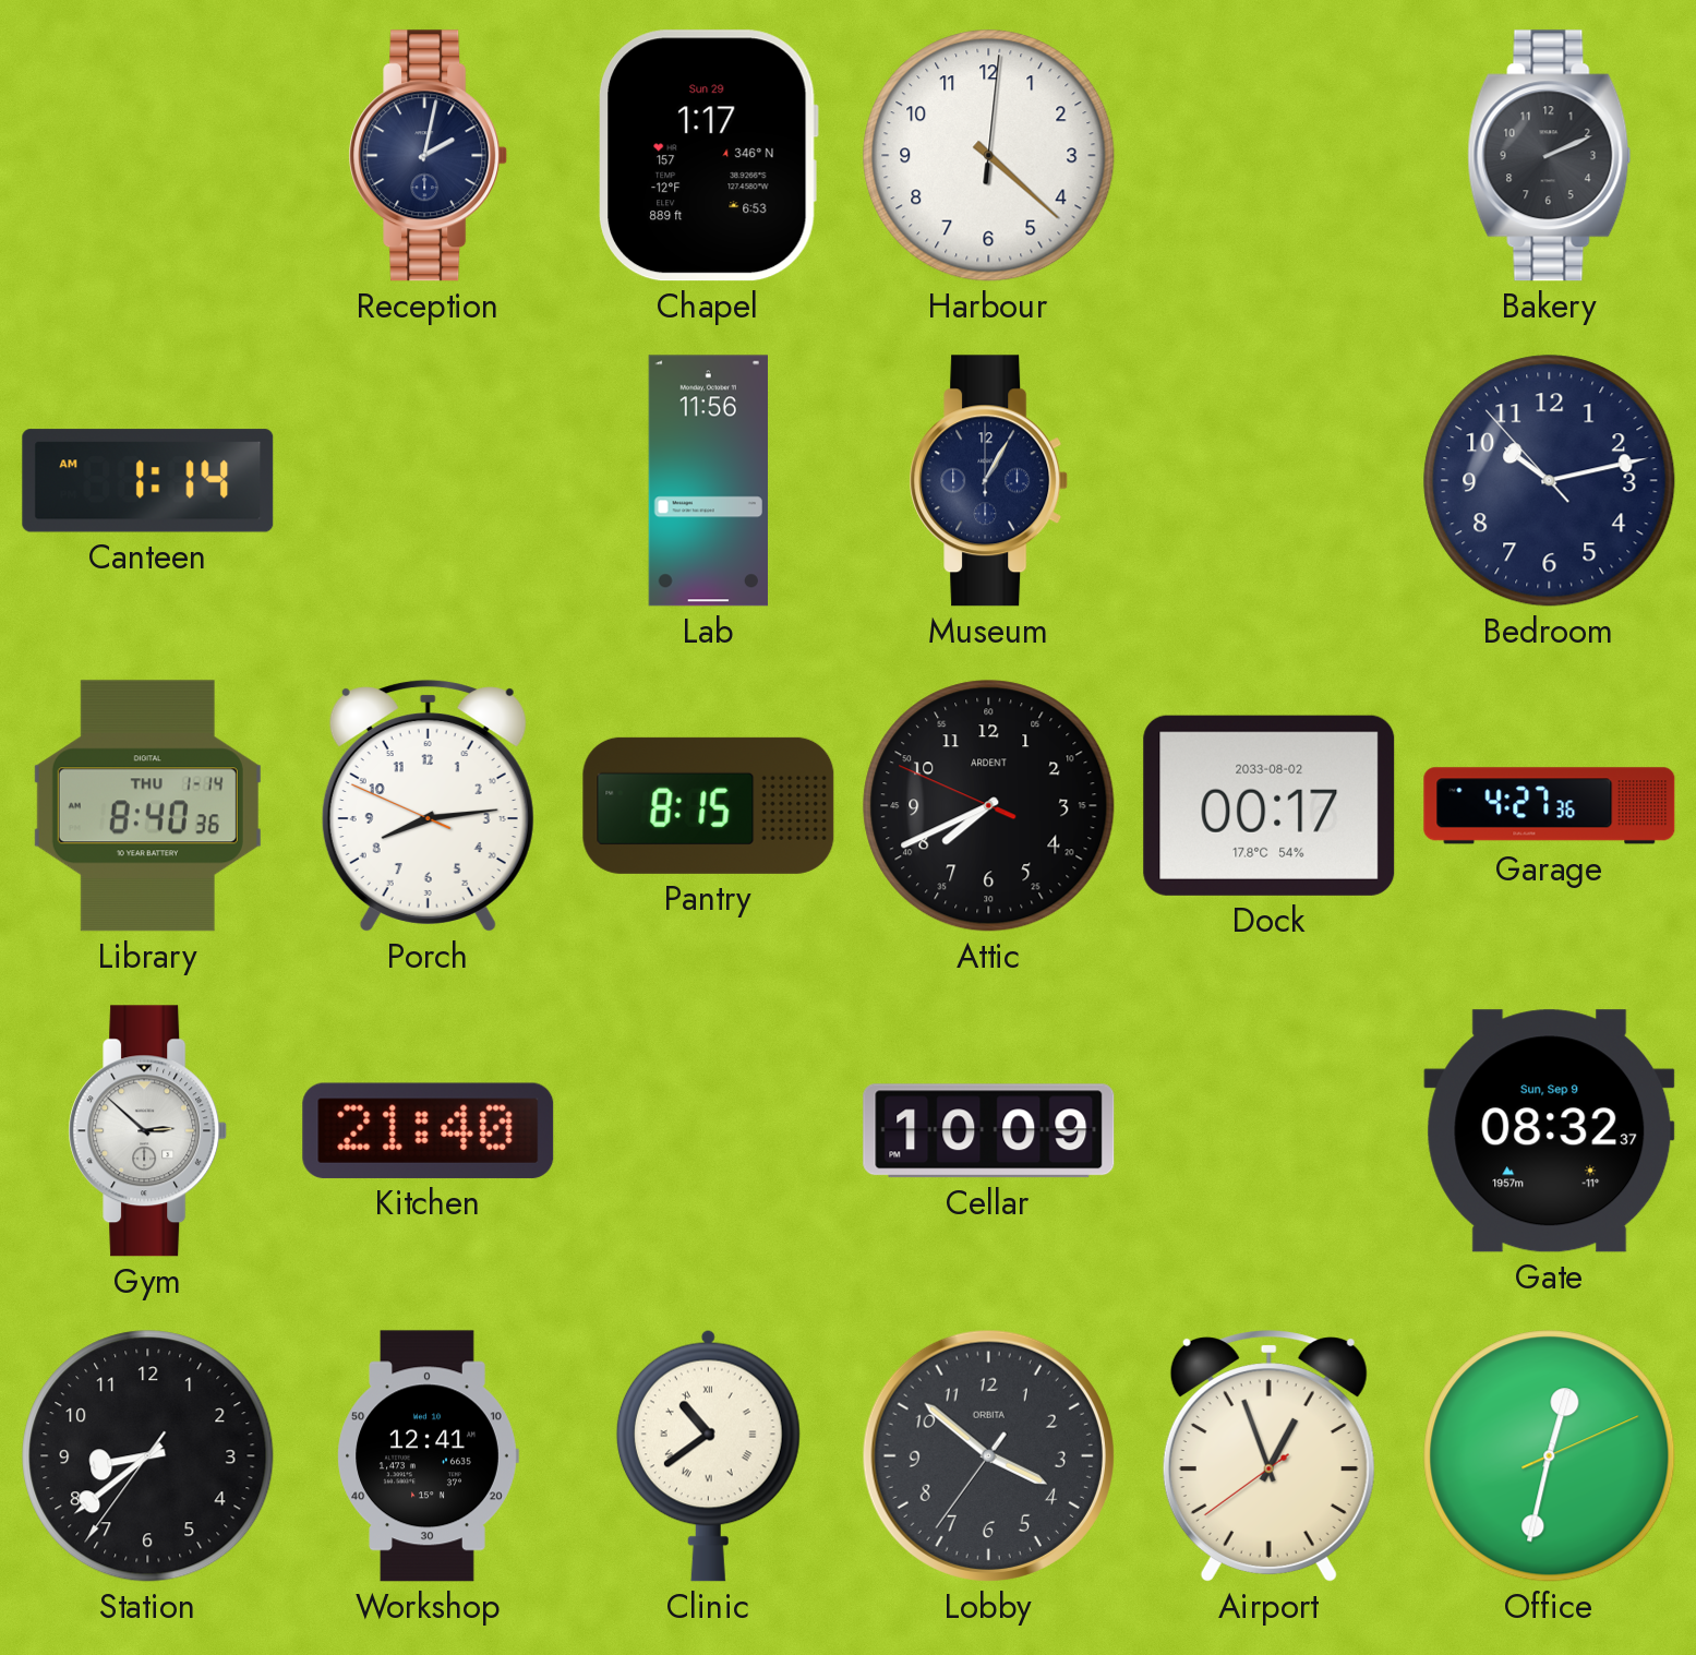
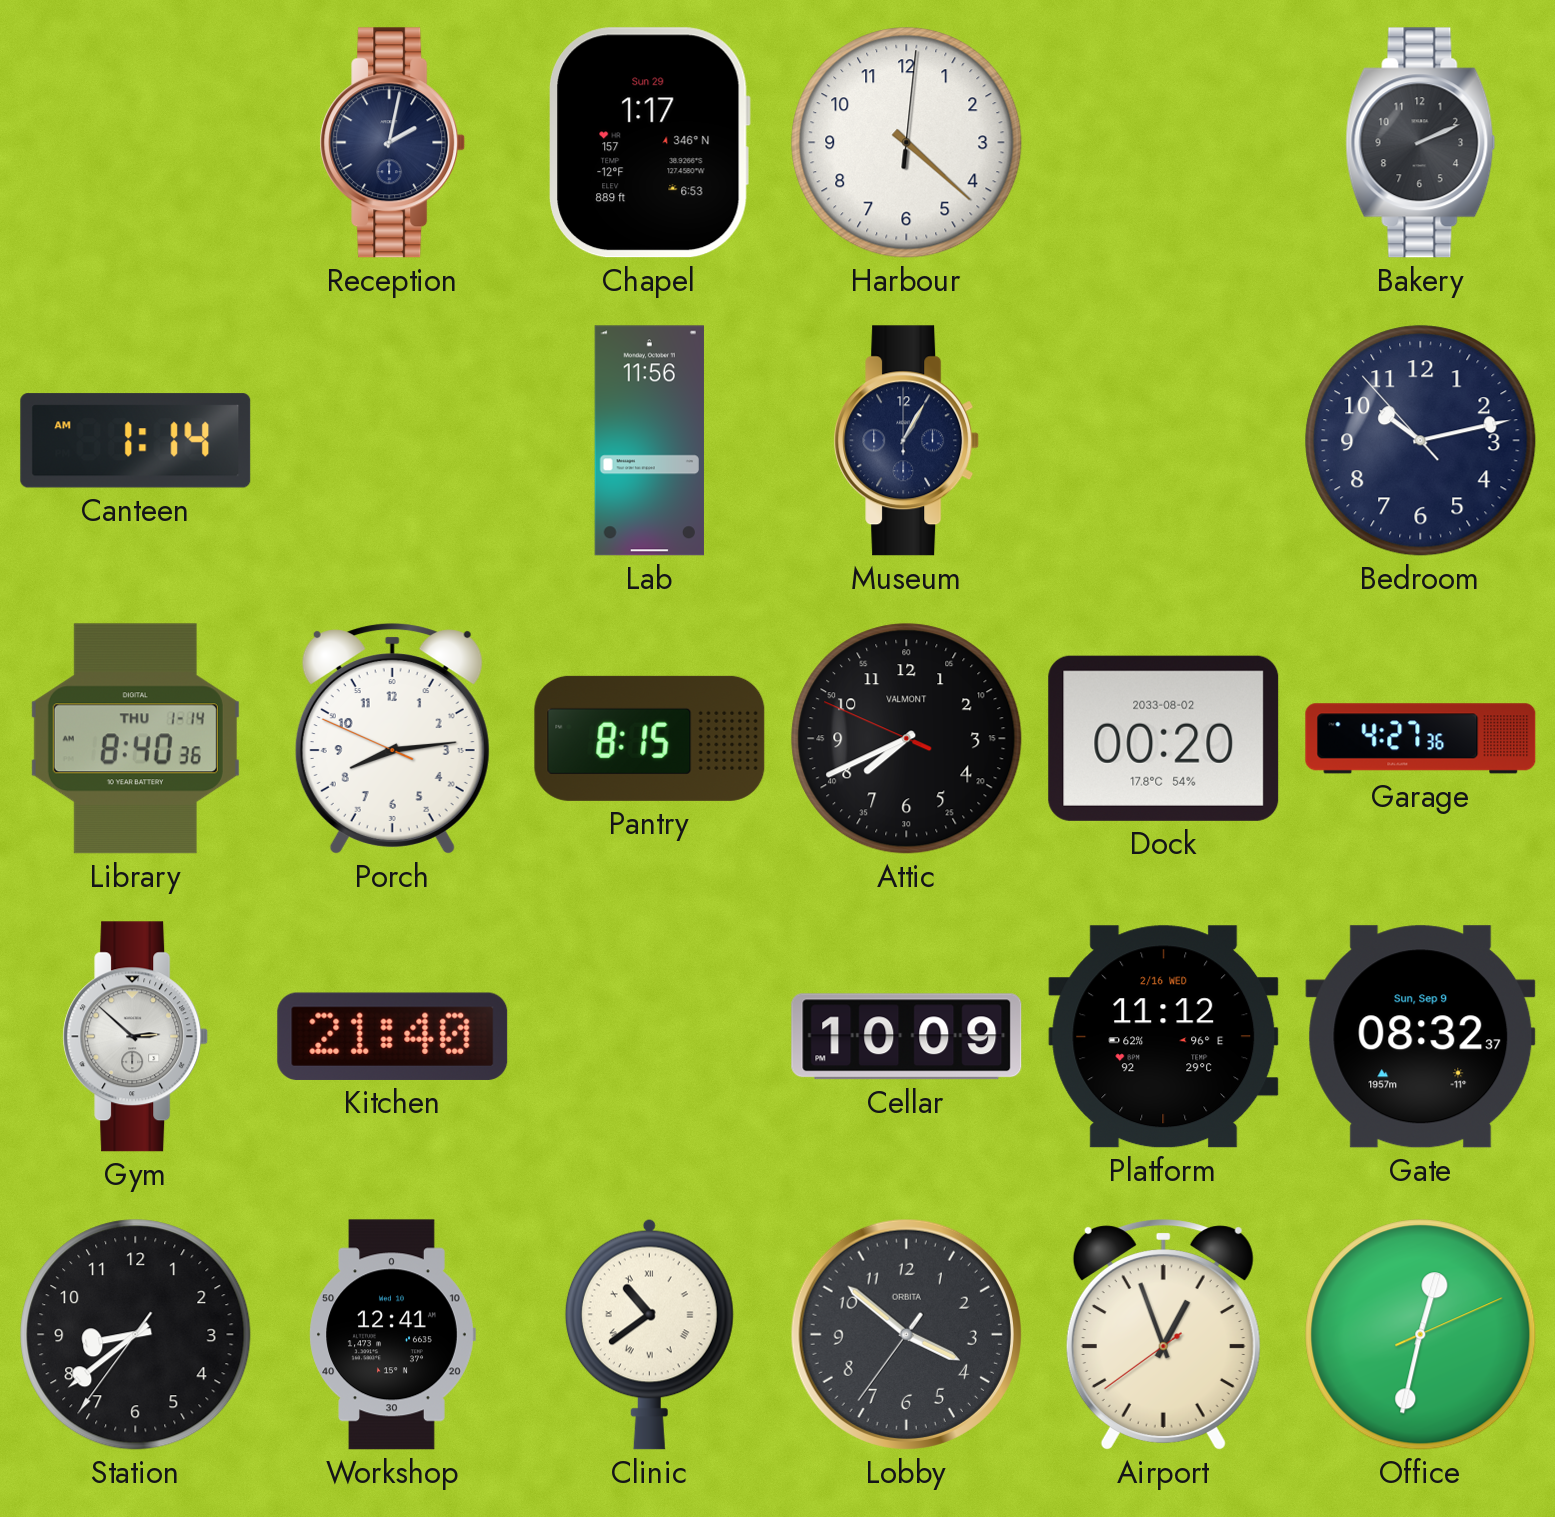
Attic brand: ARDENT -> VALMONT
Dock: 00:17 -> 00:20
Platform: none -> 11:12
